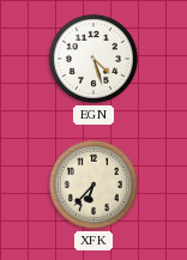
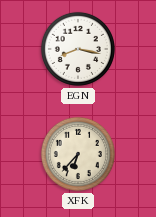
EGN: 4:27 -> 8:17
